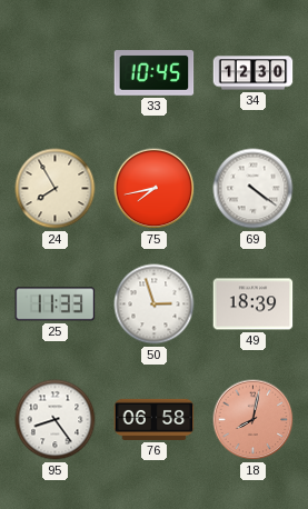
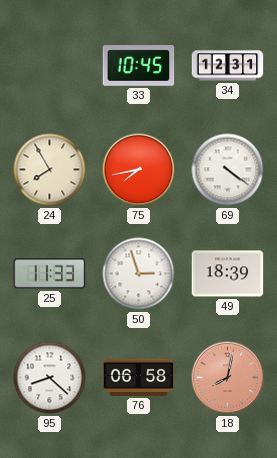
34: 12:30 -> 12:31
95: 8:24 -> 8:22
